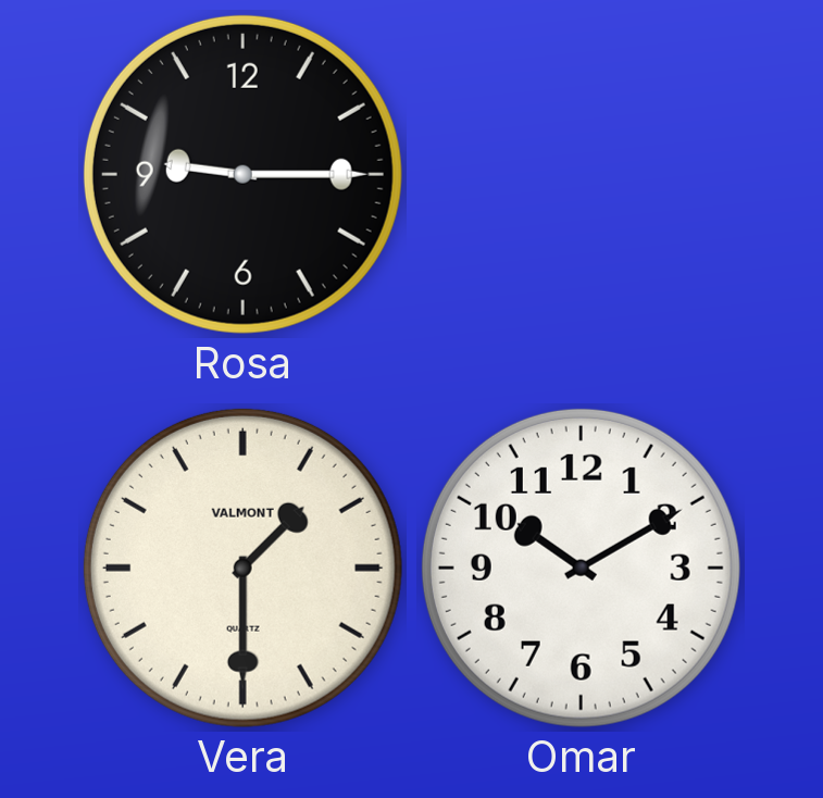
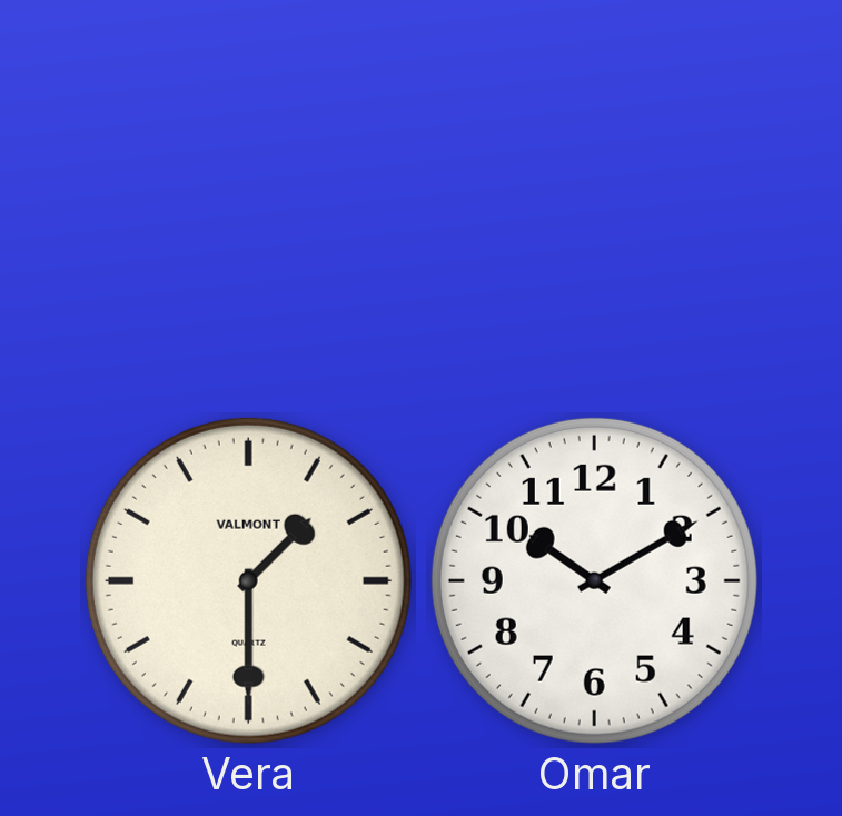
Rosa: 9:15 -> none
